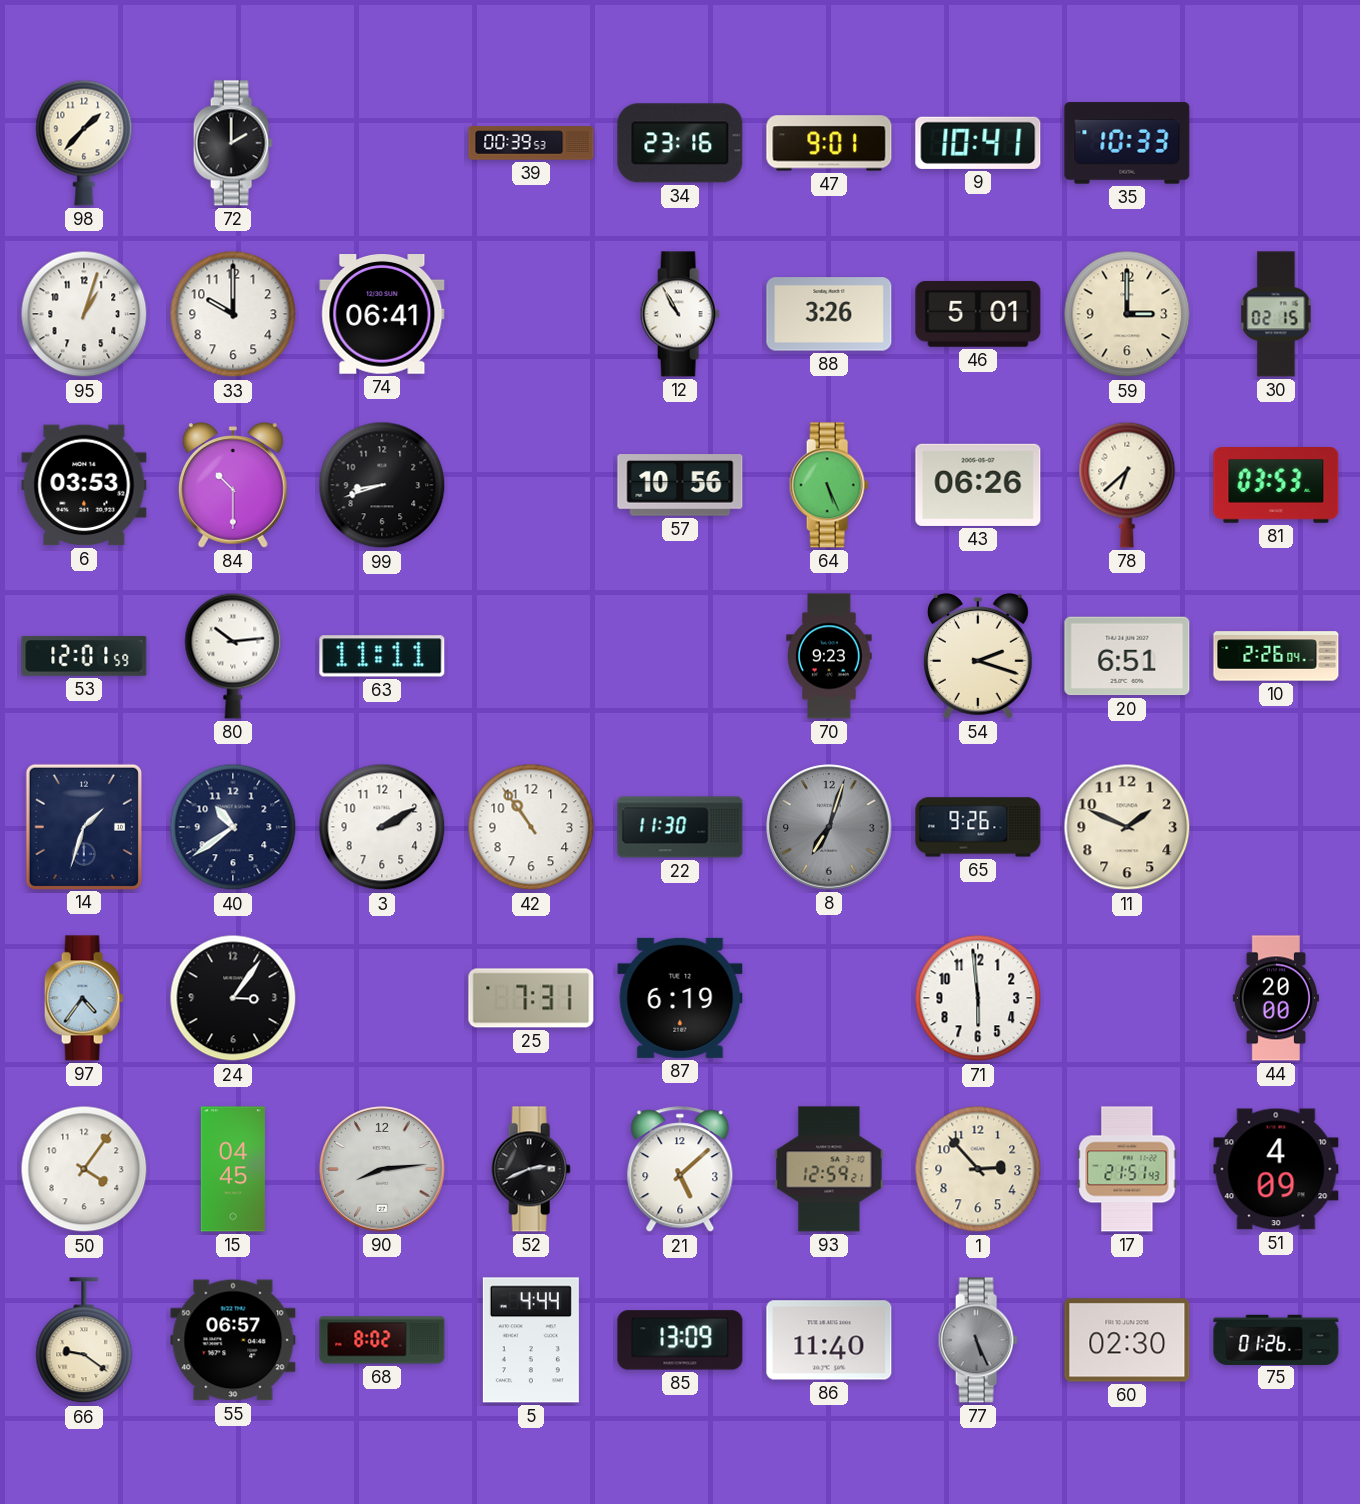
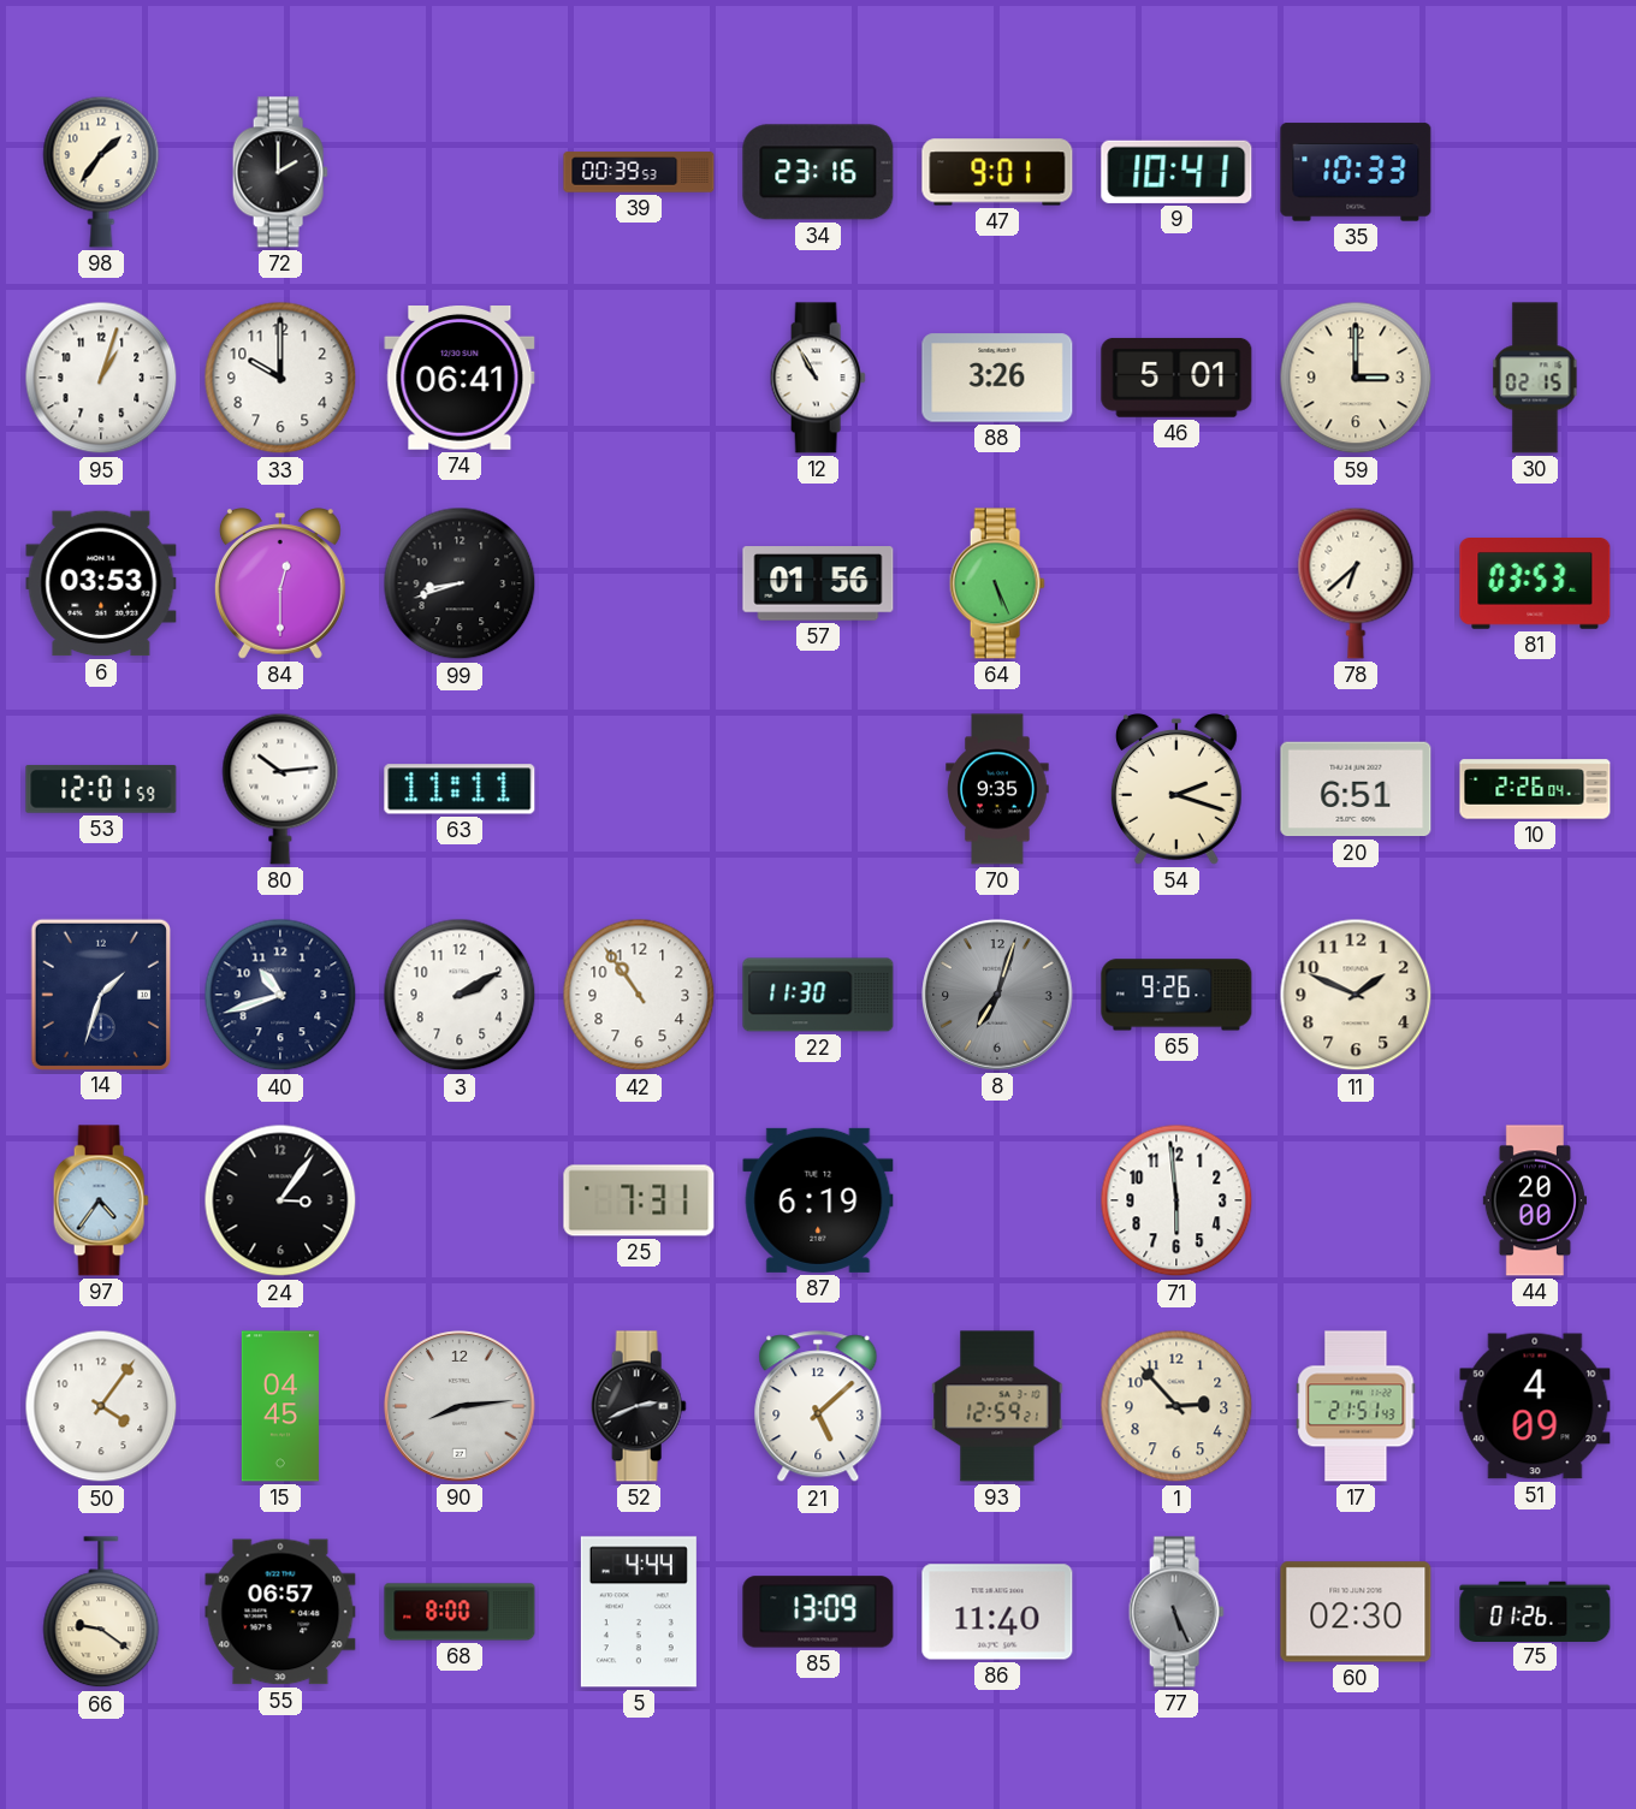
98: 1:37 -> 1:36
84: 10:30 -> 12:30
57: 10:56 -> 01:56
43: 06:26 -> none
70: 9:23 -> 9:35
40: 10:39 -> 10:42
68: 8:02 -> 8:00
